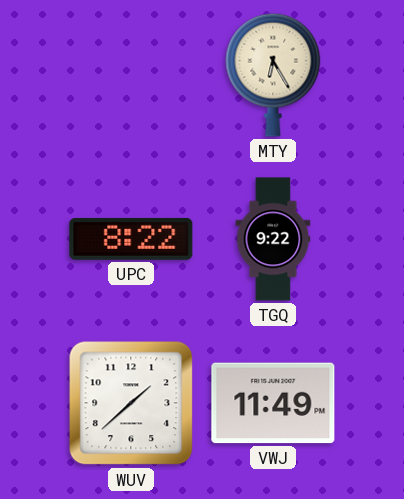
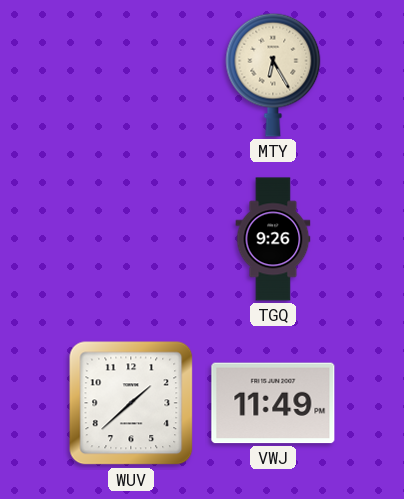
UPC: 8:22 -> none
TGQ: 9:22 -> 9:26
